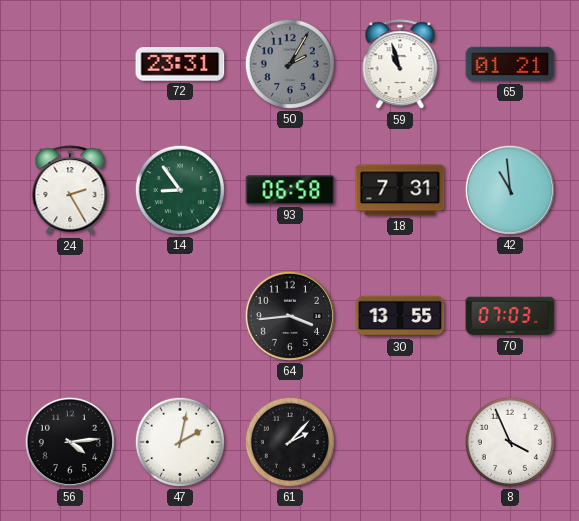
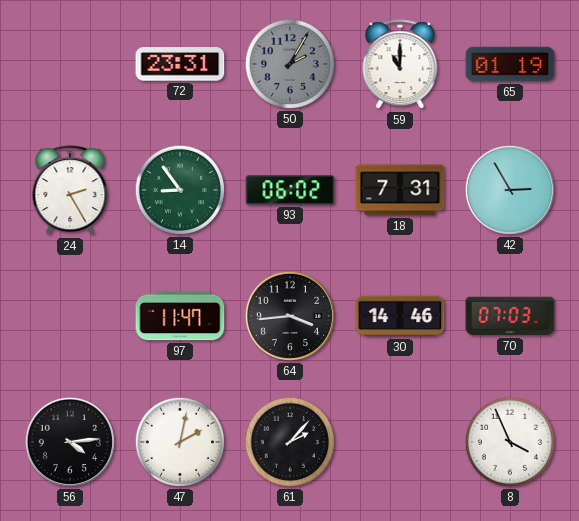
59: 10:57 -> 11:00
65: 01:21 -> 01:19
93: 06:58 -> 06:02
42: 10:59 -> 2:55
97: none -> 11:47
30: 13:55 -> 14:46
